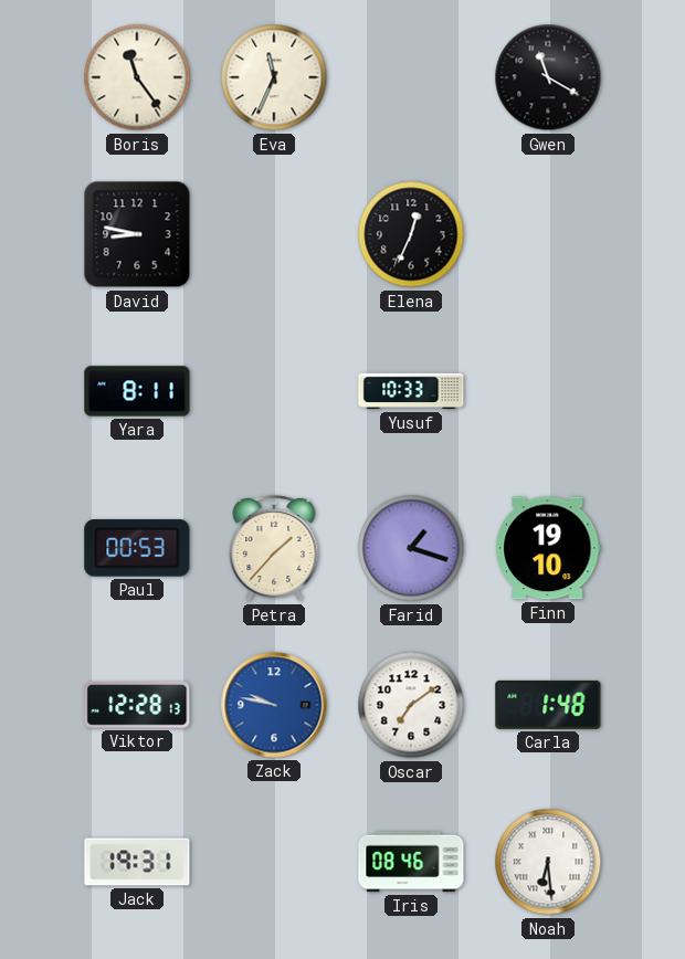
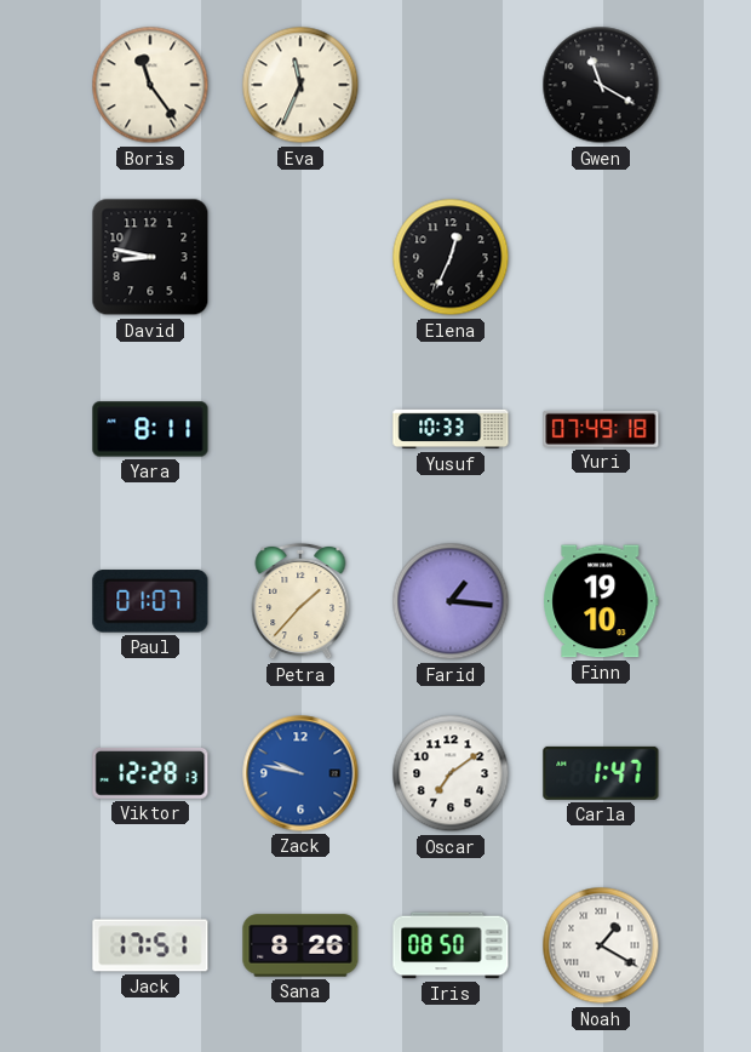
Yuri: none -> 07:49
Paul: 00:53 -> 01:07
Farid: 1:18 -> 1:16
Carla: 1:48 -> 1:47
Jack: 19:31 -> 17:51
Sana: none -> 8:26
Iris: 08:46 -> 08:50
Noah: 6:29 -> 1:20
